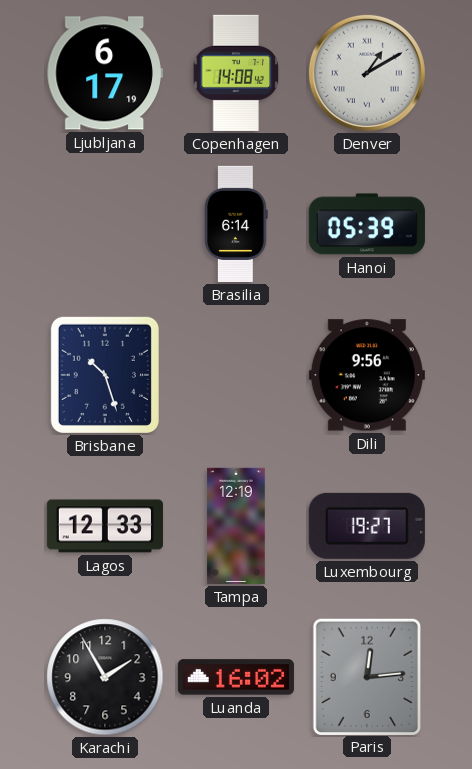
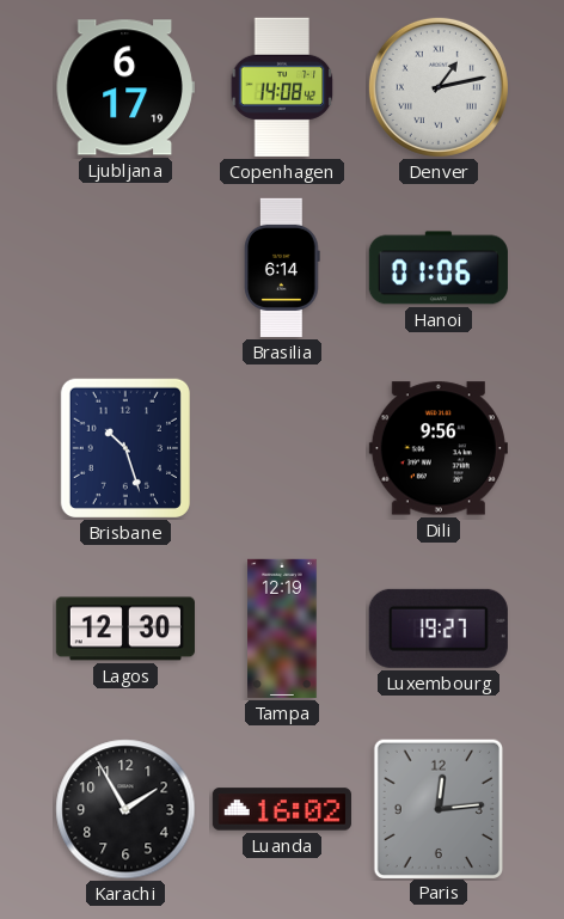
Denver: 1:10 -> 1:13
Hanoi: 05:39 -> 01:06
Lagos: 12:33 -> 12:30
